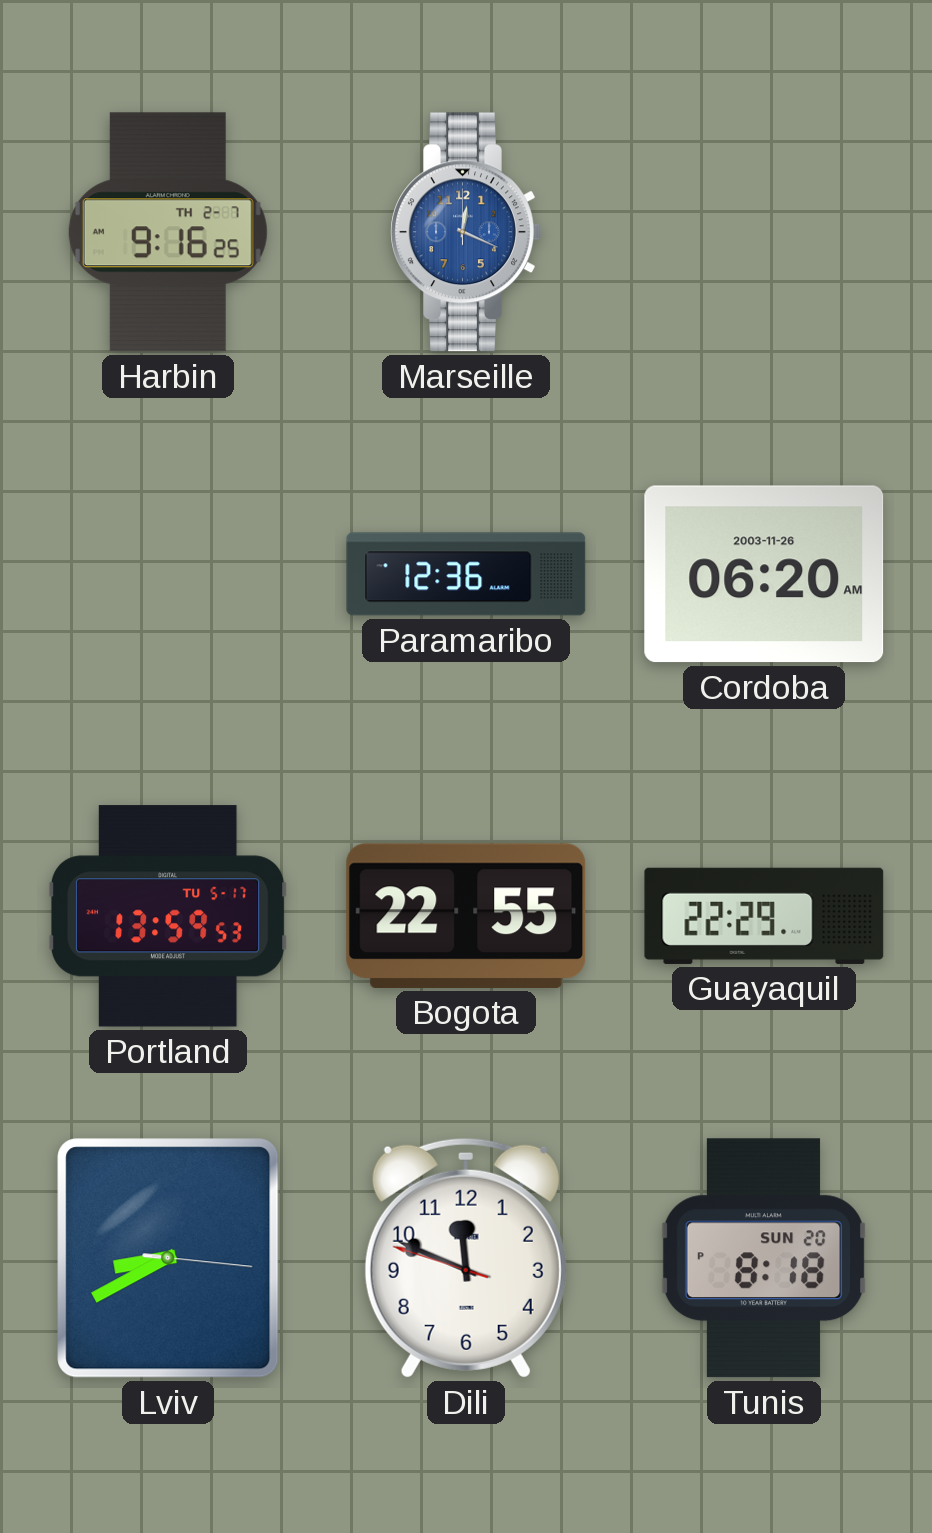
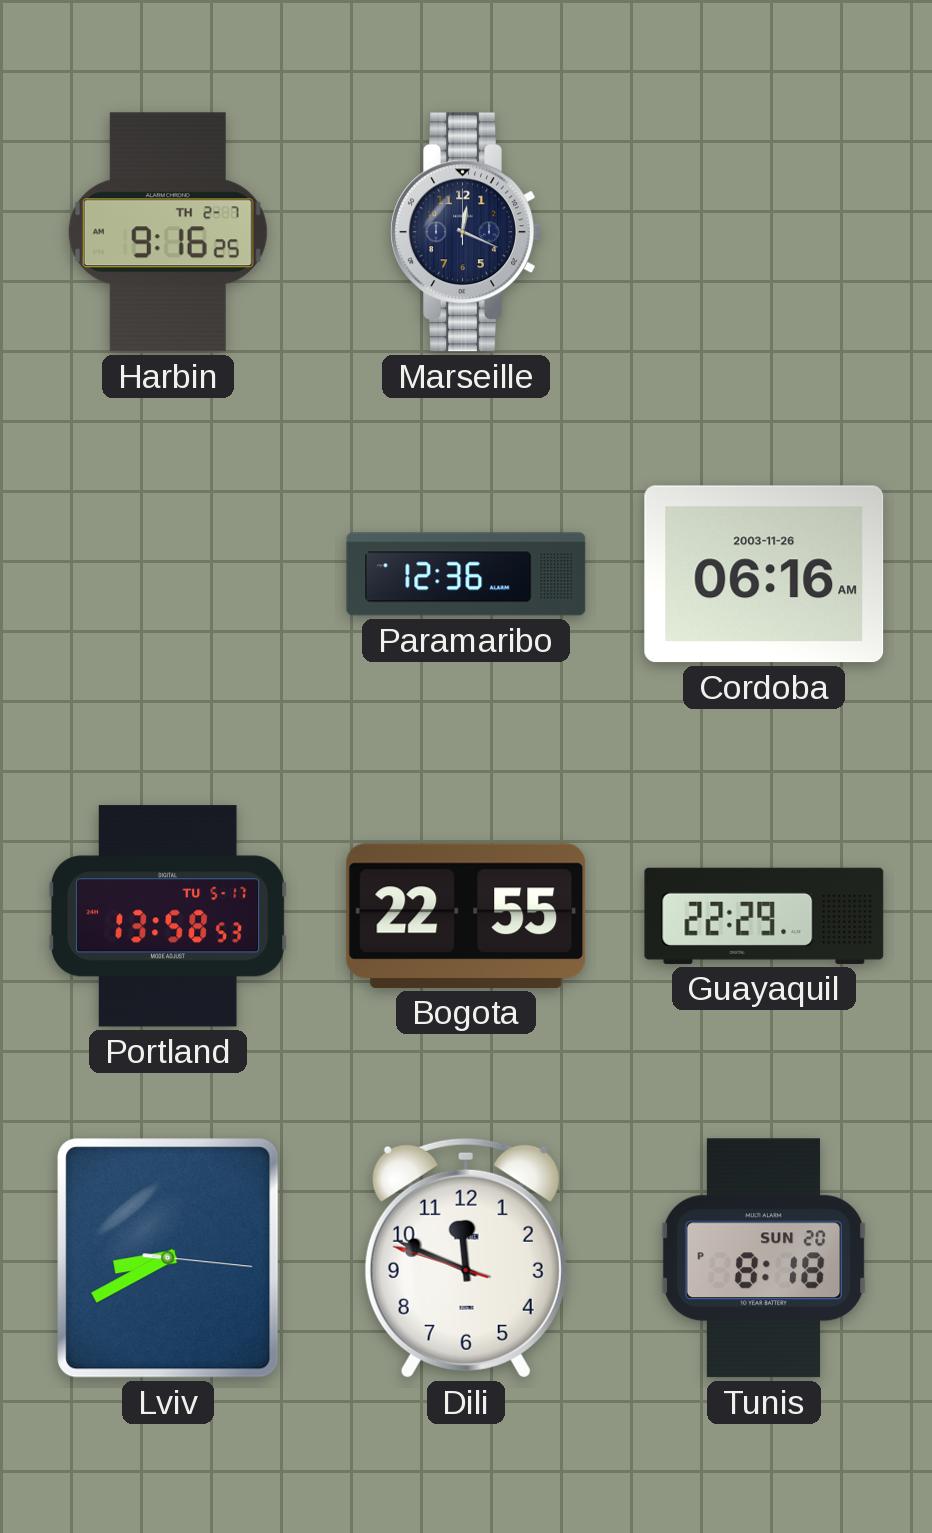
Marseille dial: blue -> navy
Cordoba: 06:20 -> 06:16
Portland: 13:59 -> 13:58
